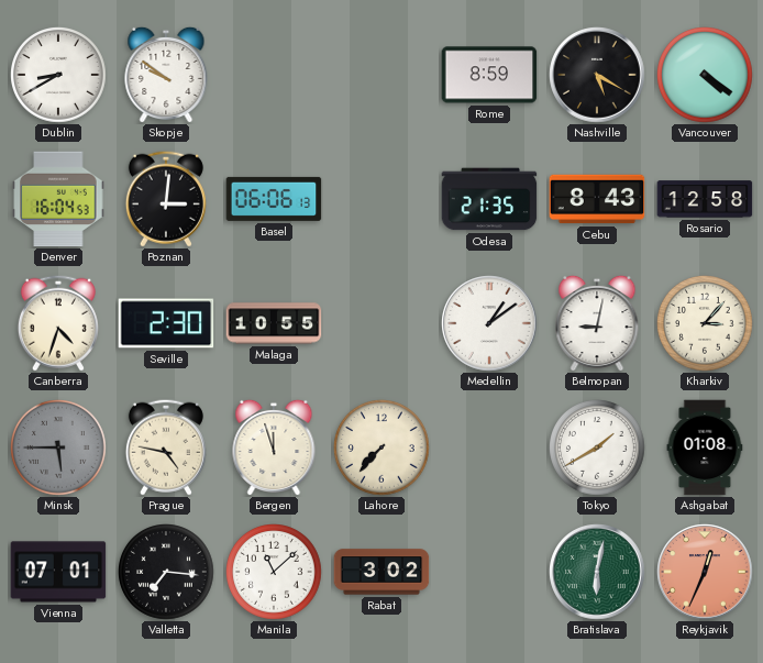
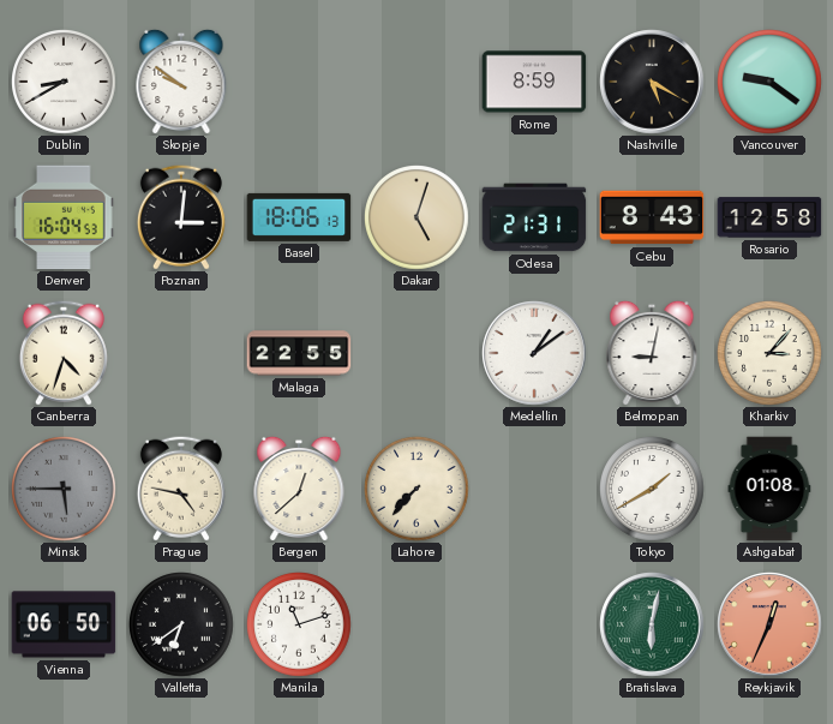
Vancouver: 4:21 -> 9:21
Basel: 06:06 -> 18:06
Dakar: none -> 5:03
Odesa: 21:35 -> 21:31
Seville: 2:30 -> none
Malaga: 10:55 -> 22:55
Bergen: 11:57 -> 12:38
Vienna: 07:01 -> 06:50
Valletta: 7:16 -> 6:39
Manila: 11:08 -> 11:12
Rabat: 3:02 -> none
